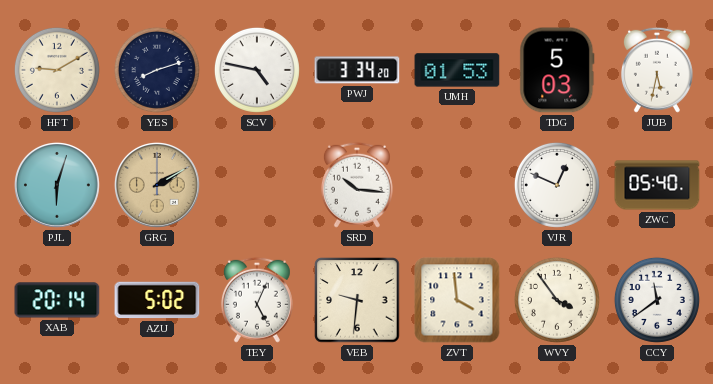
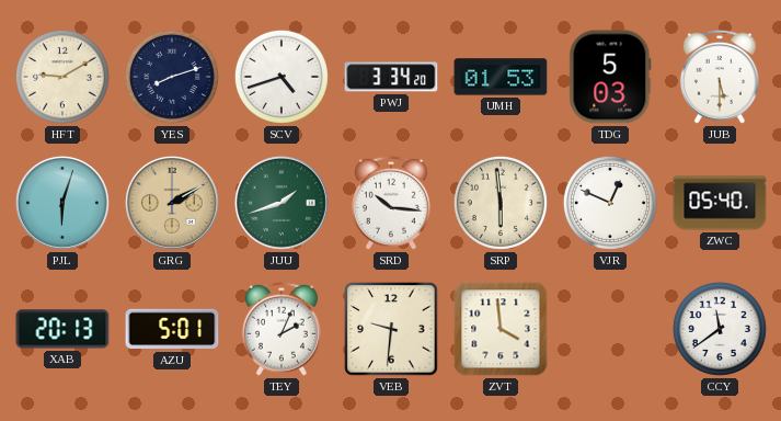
SCV: 4:47 -> 4:42
JUB: 5:32 -> 5:30
JUU: none -> 1:42
SRP: none -> 5:59
XAB: 20:14 -> 20:13
AZU: 5:02 -> 5:01
TEY: 5:04 -> 2:04
WVY: 3:54 -> none
